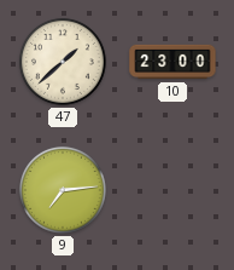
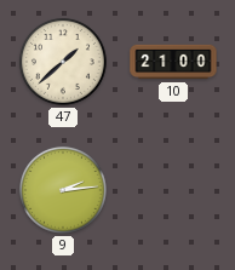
10: 23:00 -> 21:00
9: 7:14 -> 2:14
